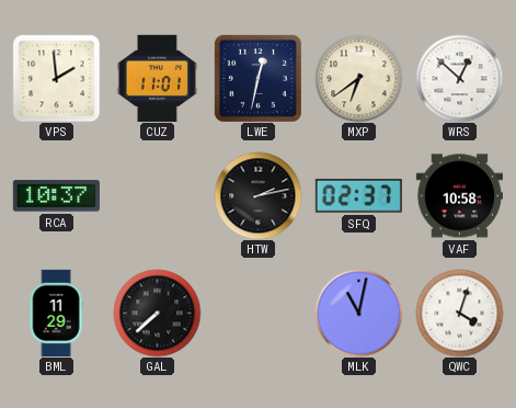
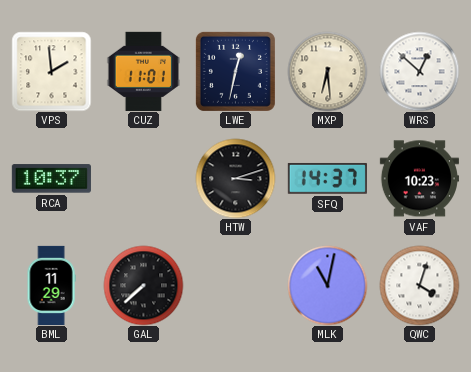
MXP: 6:39 -> 6:29
HTW: 2:13 -> 3:12
SFQ: 02:37 -> 14:37
VAF: 10:58 -> 10:23
